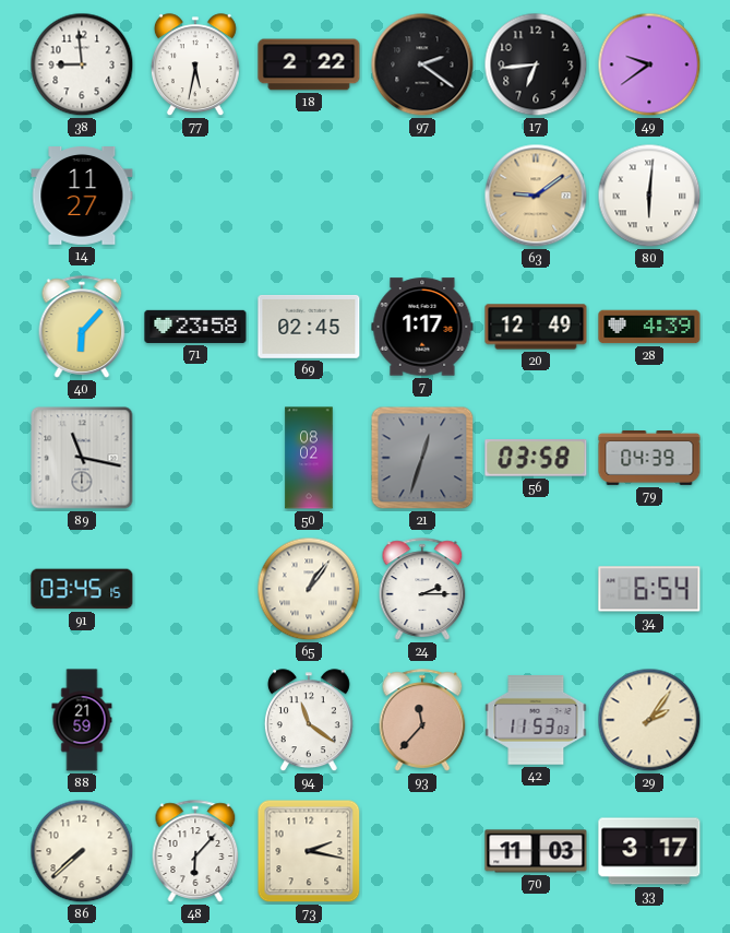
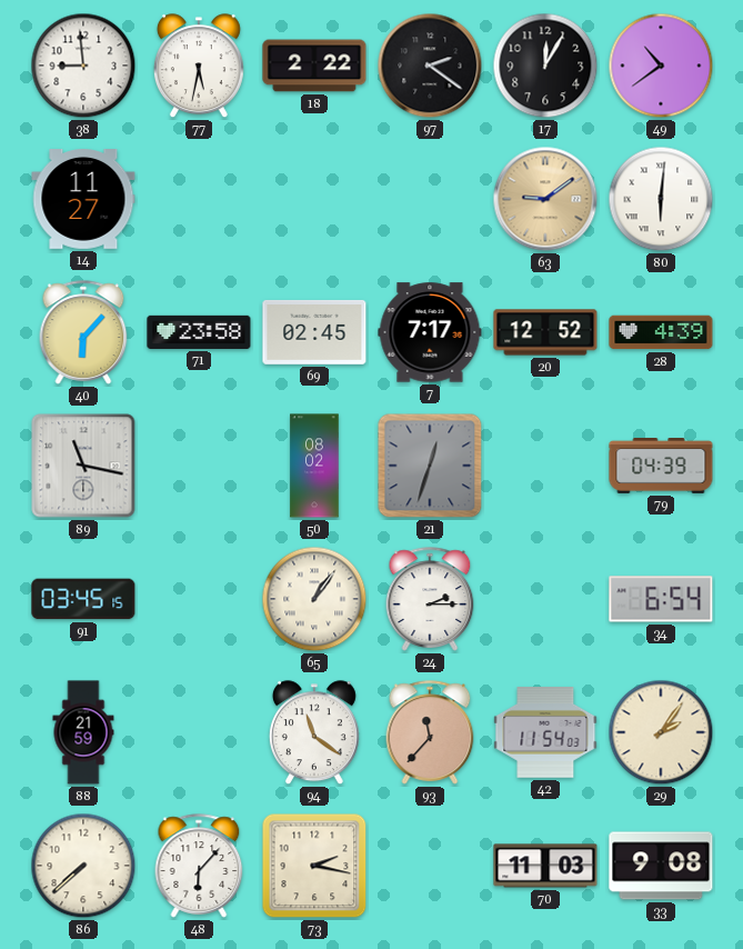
17: 6:44 -> 12:05
49: 9:39 -> 10:39
7: 1:17 -> 7:17
20: 12:49 -> 12:52
56: 03:58 -> none
42: 11:53 -> 11:54
33: 3:17 -> 9:08
